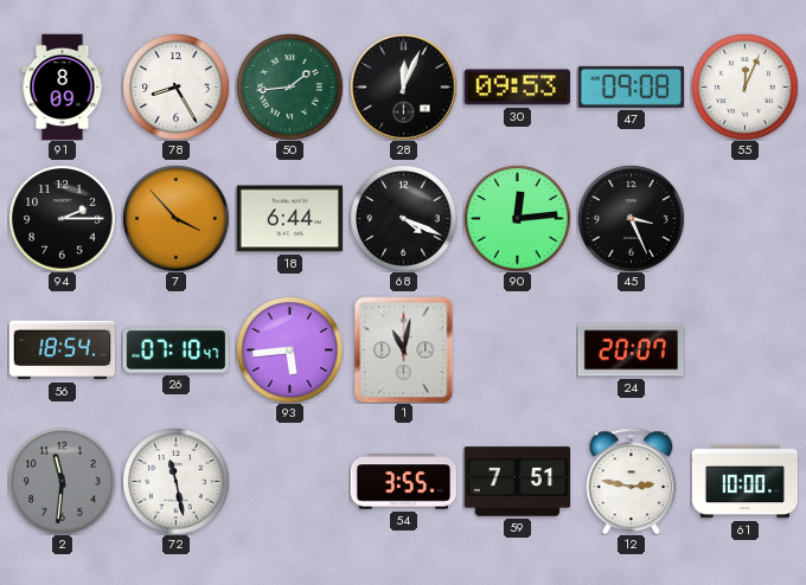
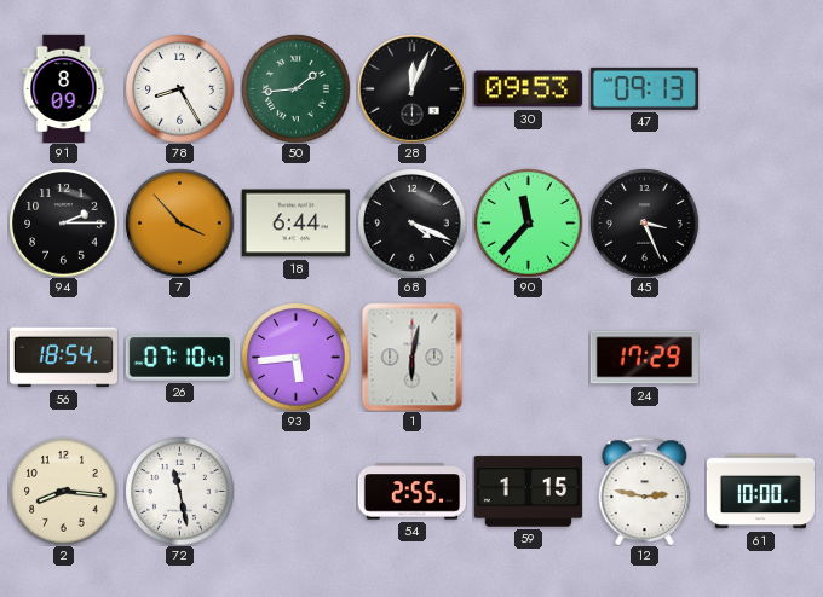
47: 09:08 -> 09:13
55: 12:04 -> none
90: 12:14 -> 11:37
1: 11:02 -> 6:02
24: 20:07 -> 17:29
2: 11:31 -> 8:16
2 dial: grey -> cream
54: 3:55 -> 2:55
59: 7:51 -> 1:15
